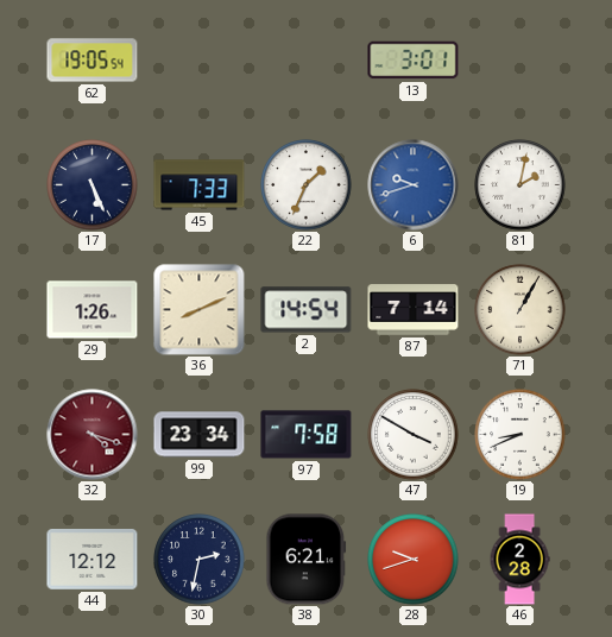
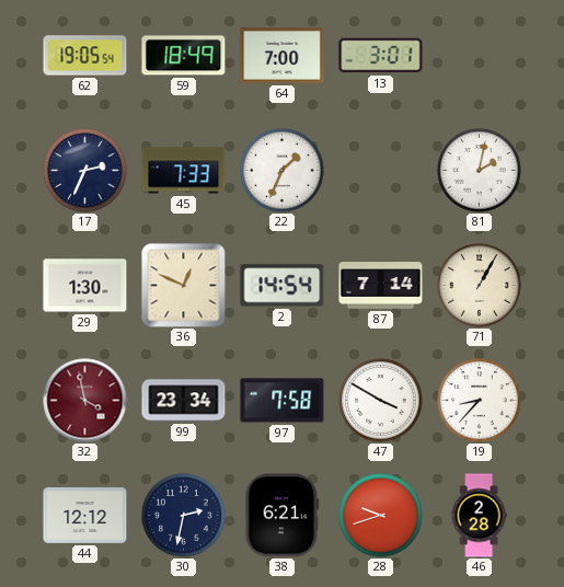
59: none -> 18:49
64: none -> 7:00
17: 5:26 -> 2:34
6: 9:42 -> none
29: 1:26 -> 1:30
36: 8:11 -> 12:49
32: 4:18 -> 3:58
19: 8:41 -> 8:37
